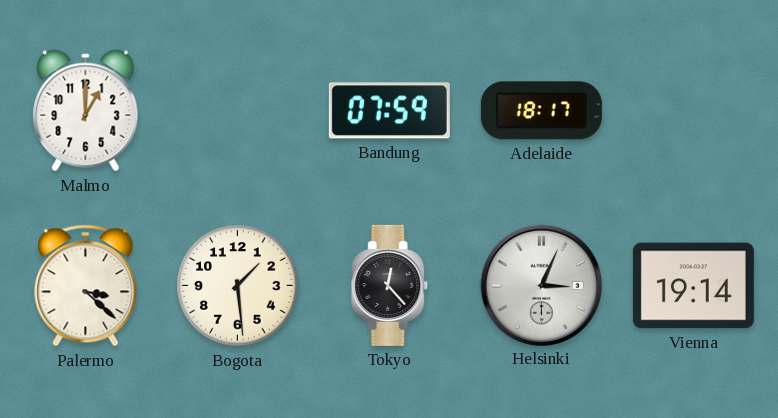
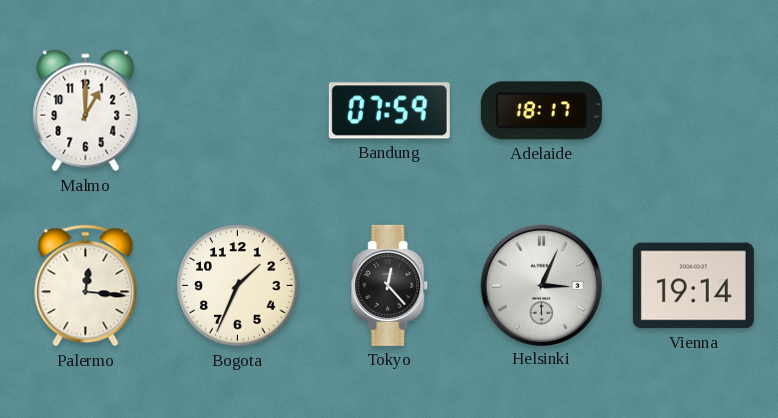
Palermo: 3:22 -> 12:16
Bogota: 1:29 -> 1:34
